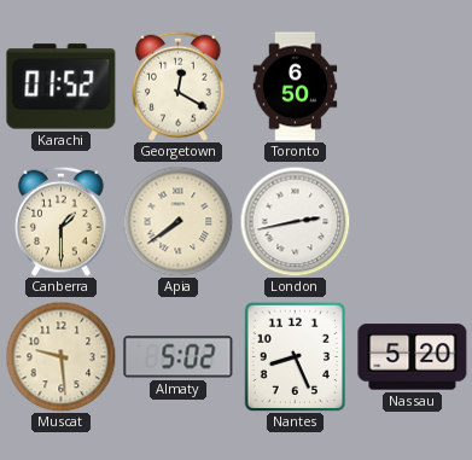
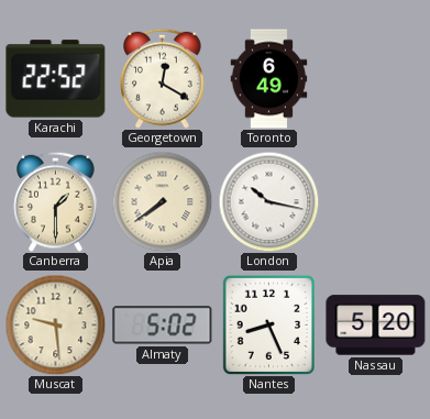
Karachi: 01:52 -> 22:52
Toronto: 6:50 -> 6:49
London: 2:43 -> 10:17
